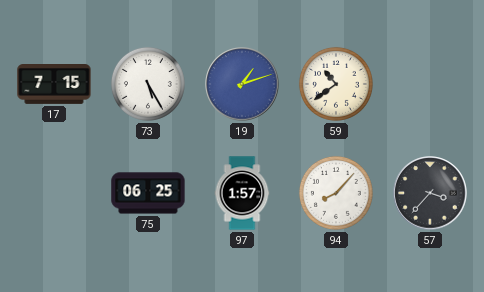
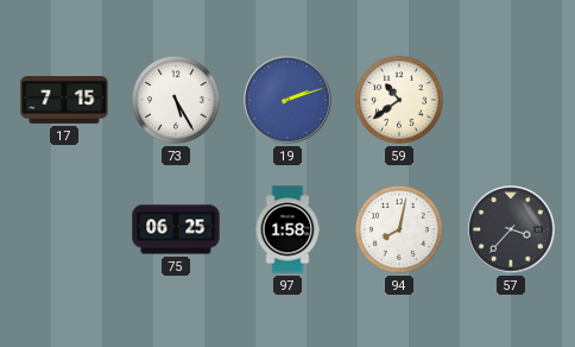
19: 1:12 -> 2:12
97: 1:57 -> 1:58
94: 8:07 -> 8:02
